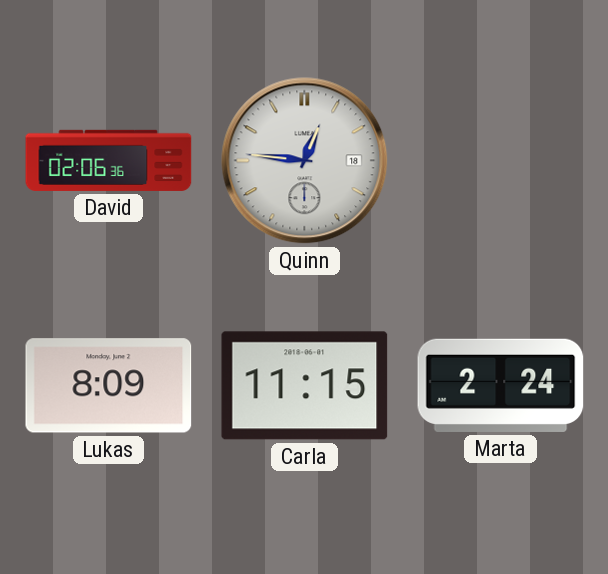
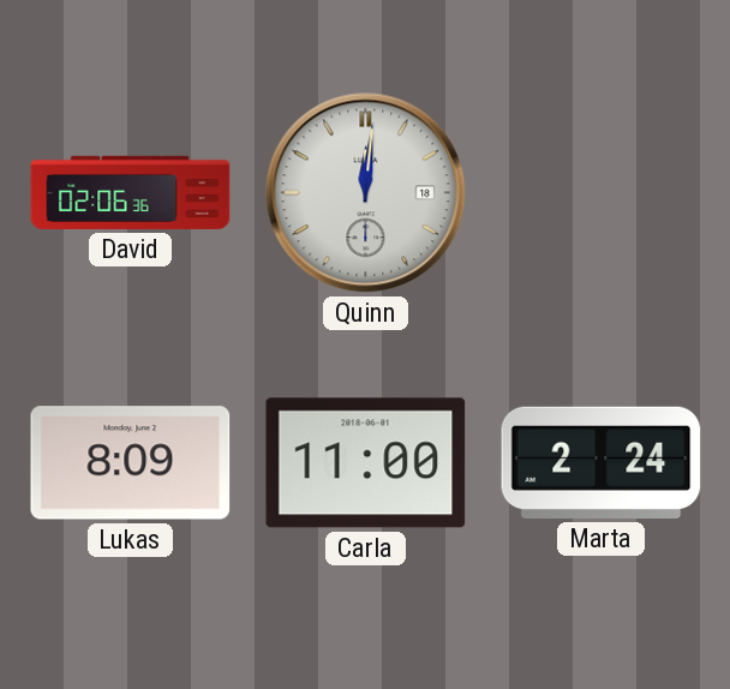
Quinn: 12:46 -> 12:01
Carla: 11:15 -> 11:00
